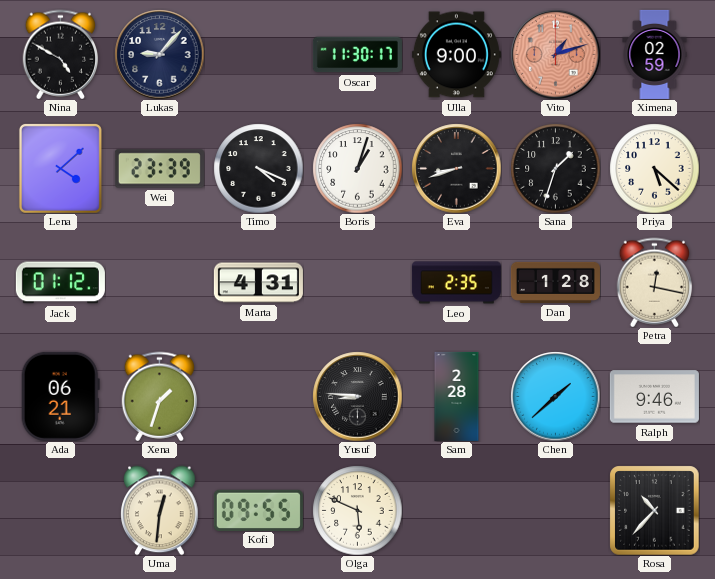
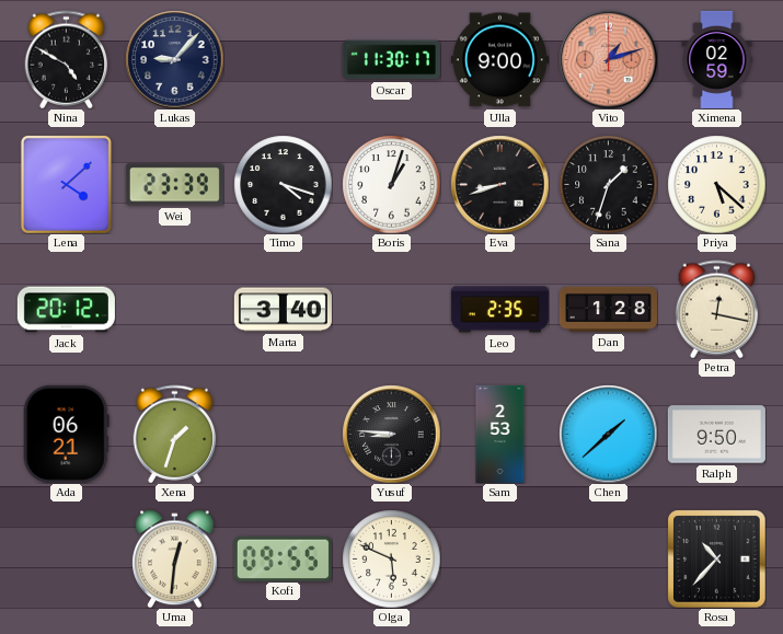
Timo: 4:19 -> 4:18
Jack: 01:12 -> 20:12
Marta: 4:31 -> 3:40
Sam: 2:28 -> 2:53
Ralph: 9:46 -> 9:50
